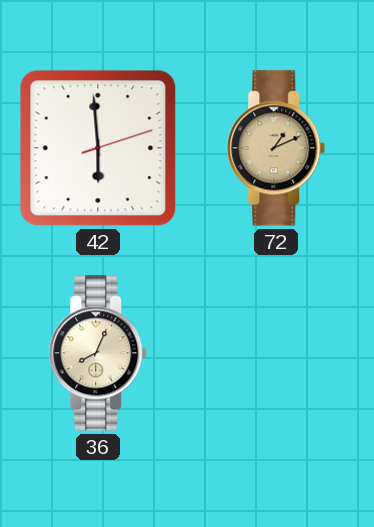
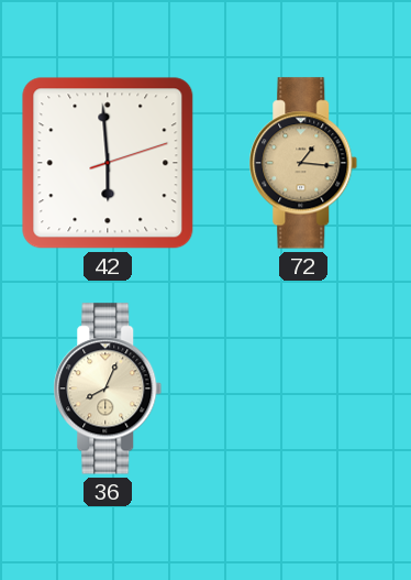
72: 1:11 -> 1:16
